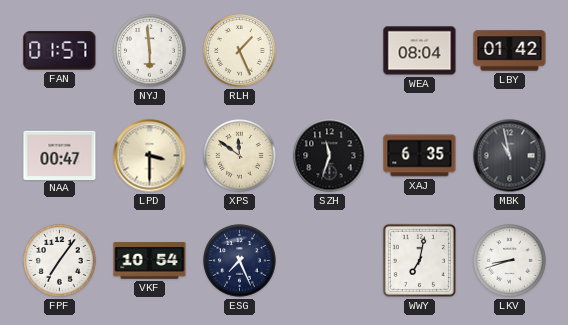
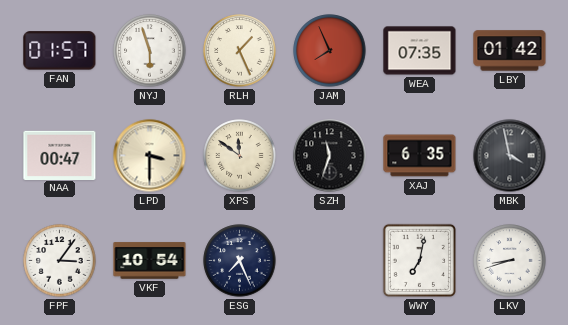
NYJ: 5:59 -> 5:57
JAM: none -> 7:56
WEA: 08:04 -> 07:35
MBK: 10:58 -> 3:58
FPF: 7:06 -> 3:06
